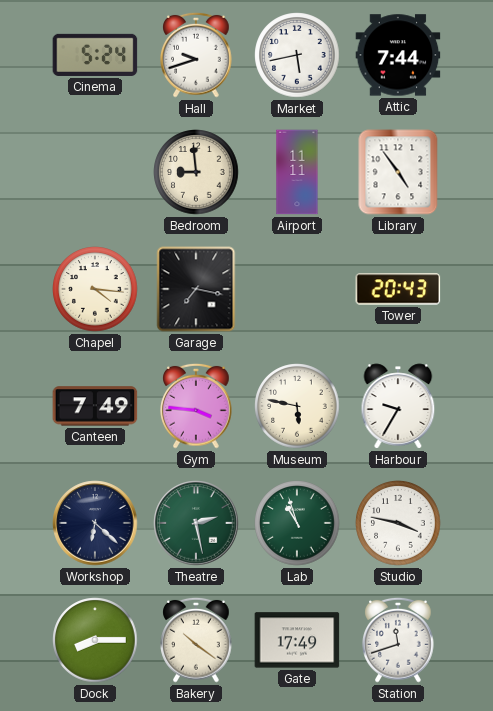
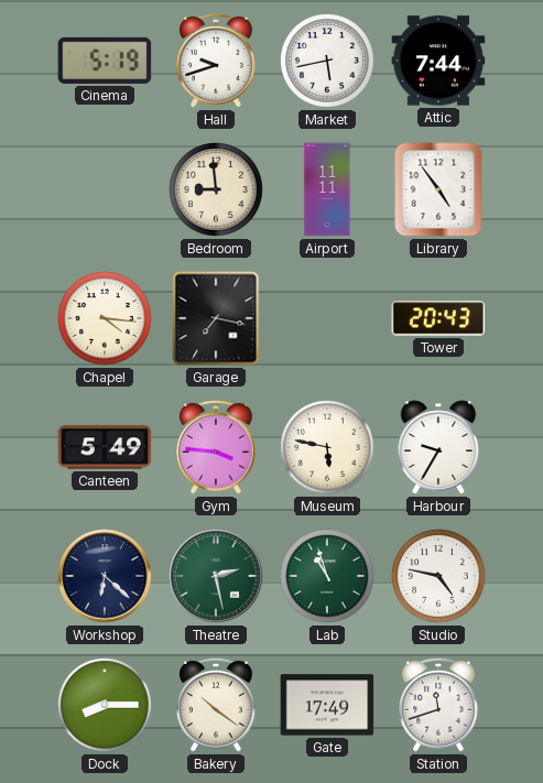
Cinema: 5:24 -> 5:19
Canteen: 7:49 -> 5:49
Studio: 3:47 -> 4:47
